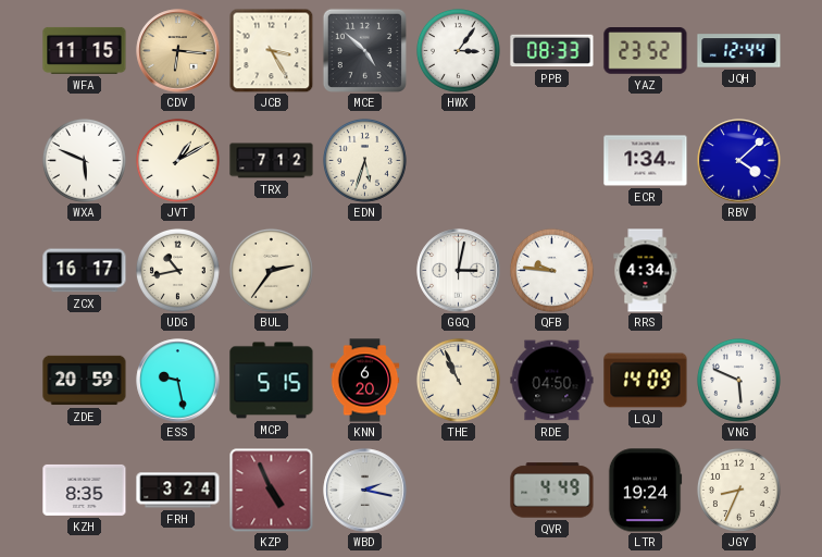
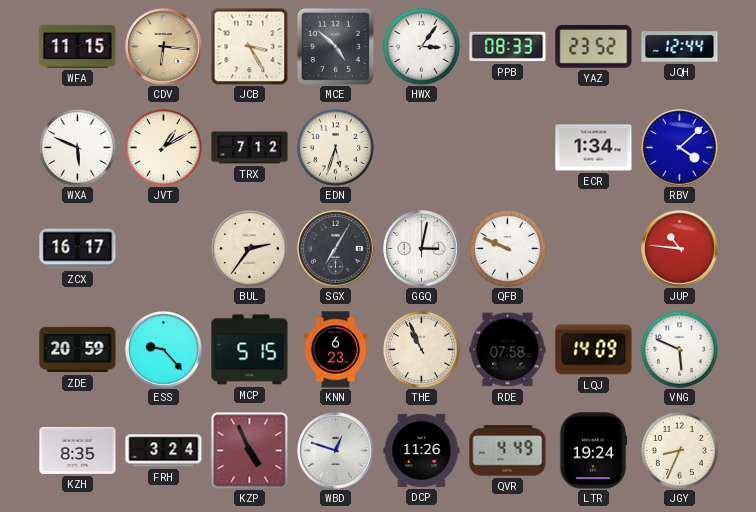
UDG: 10:43 -> none
SGX: none -> 7:05
QFB: 9:46 -> 9:49
RRS: 4:34 -> none
JUP: none -> 10:46
ESS: 9:28 -> 9:23
KNN: 6:20 -> 6:23
RDE: 04:50 -> 07:58
WBD: 2:17 -> 12:48
DCP: none -> 11:26
